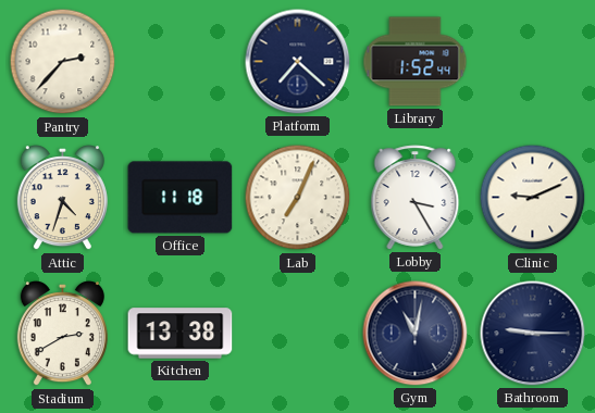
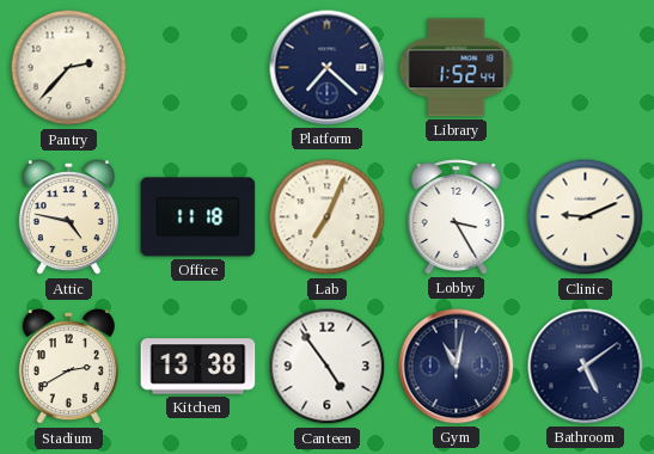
Attic: 4:33 -> 4:47
Canteen: none -> 4:54
Bathroom: 9:15 -> 5:09
